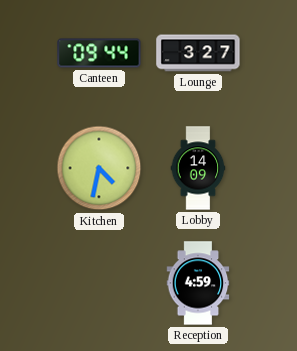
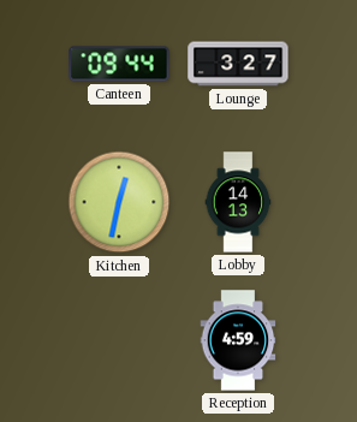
Kitchen: 4:32 -> 12:32
Lobby: 14:09 -> 14:13
